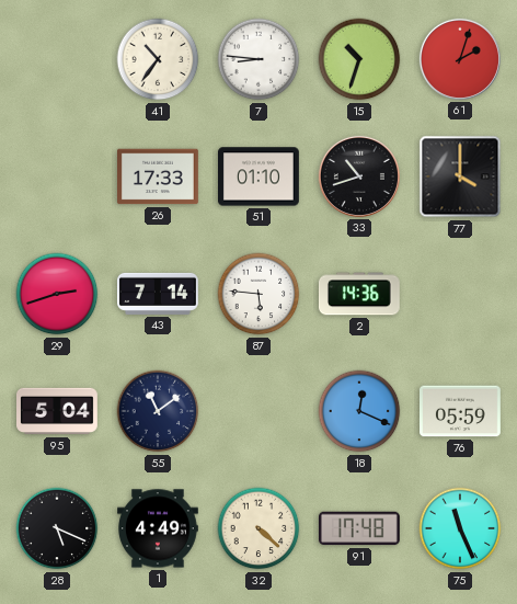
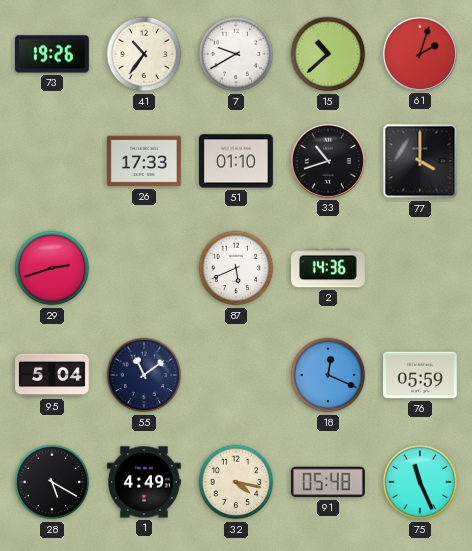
73: none -> 19:26
7: 8:46 -> 9:40
15: 10:33 -> 10:38
43: 7:14 -> none
87: 5:46 -> 5:41
28: 5:19 -> 5:20
32: 4:22 -> 4:17
91: 17:48 -> 05:48
